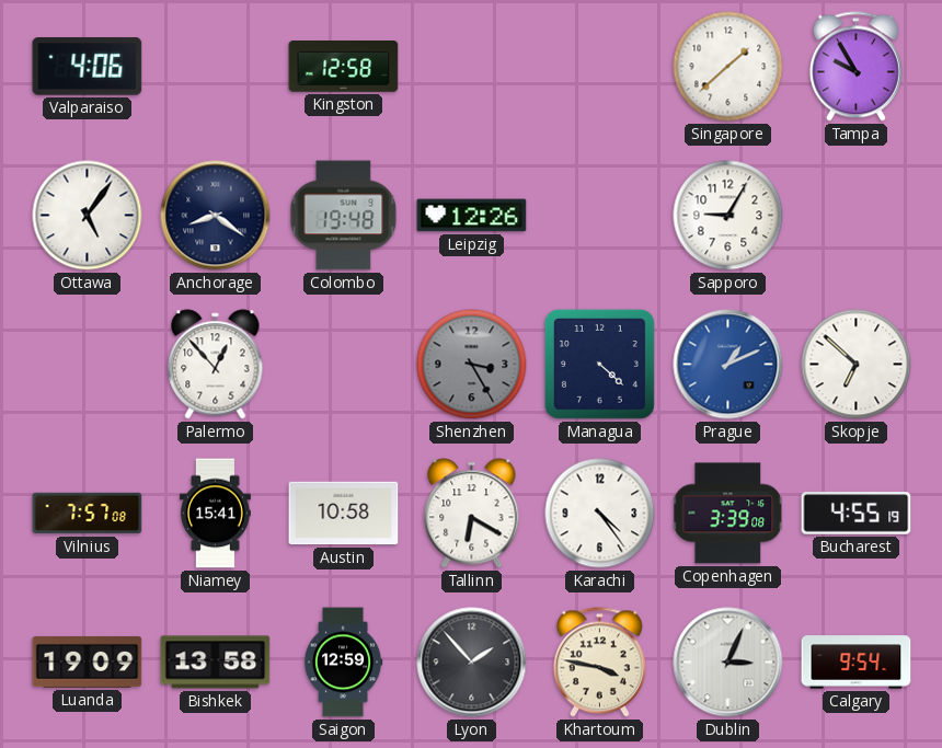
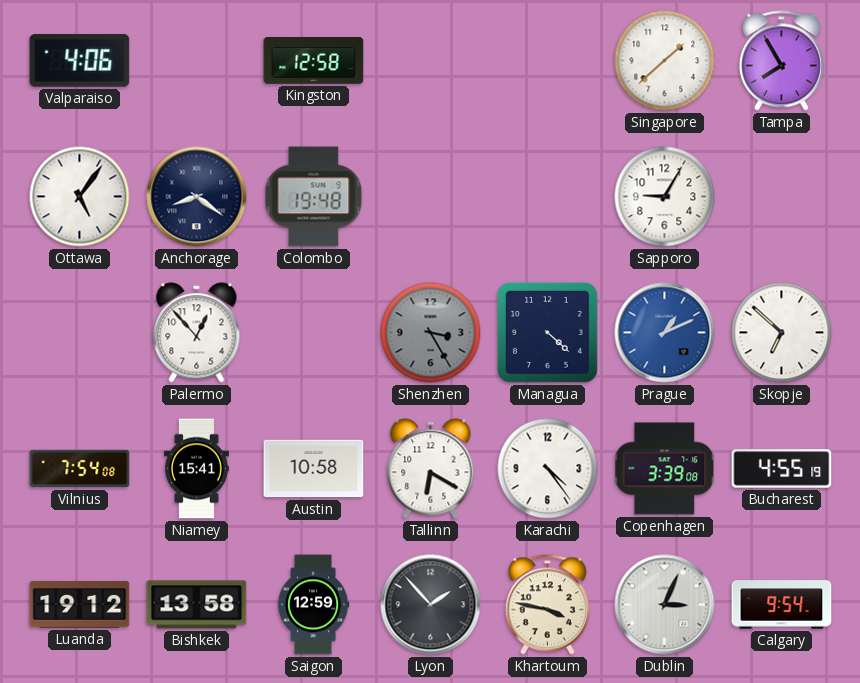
Tampa: 9:55 -> 7:55
Leipzig: 12:26 -> none
Vilnius: 7:57 -> 7:54
Luanda: 19:09 -> 19:12
